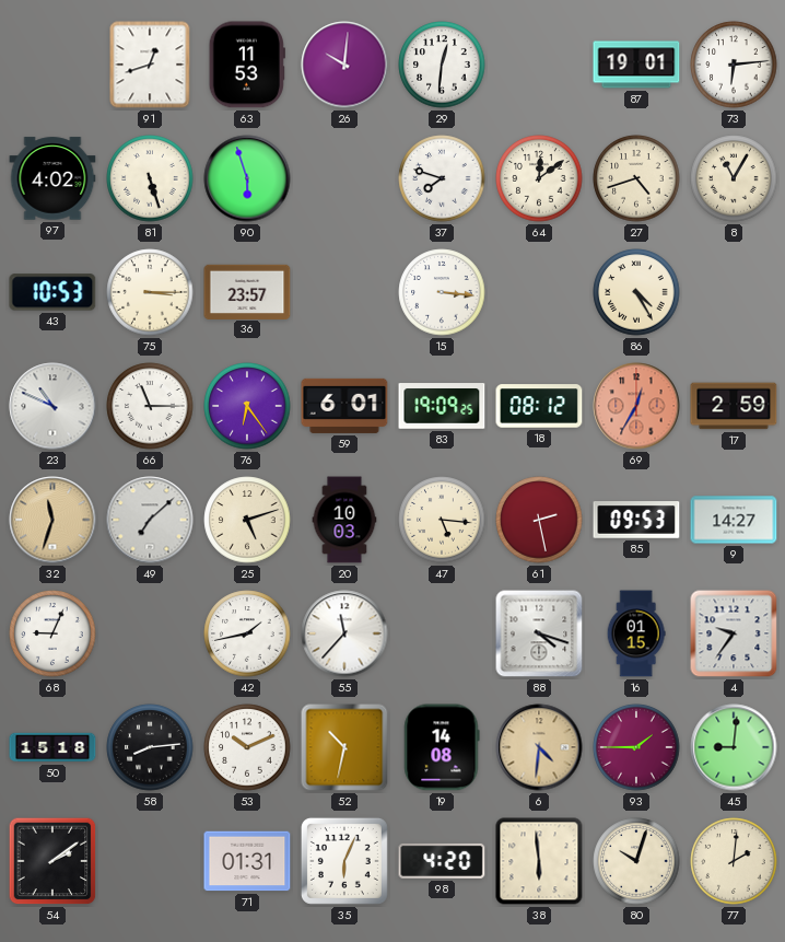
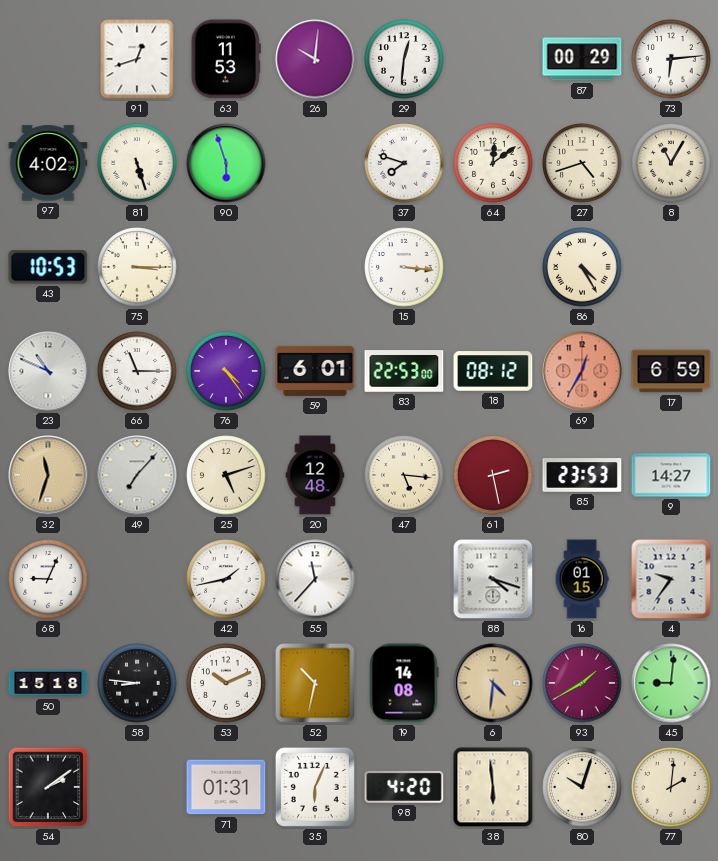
87: 19:01 -> 00:29
36: 23:57 -> none
76: 6:24 -> 4:24
83: 19:09 -> 22:53
17: 2:59 -> 6:59
49: 7:08 -> 7:07
20: 10:03 -> 12:48
85: 09:53 -> 23:53
58: 8:14 -> 8:46
93: 1:45 -> 1:40
